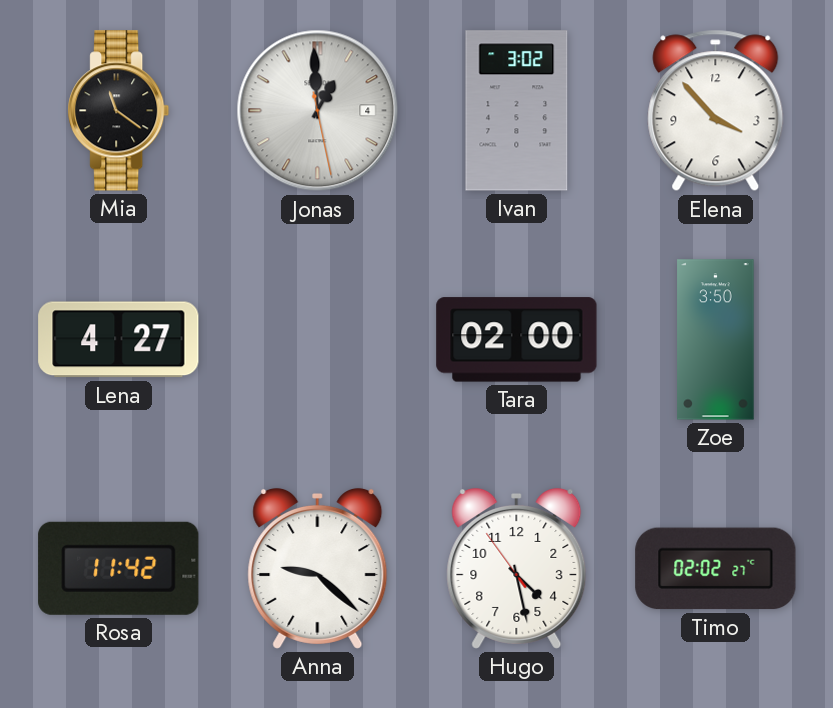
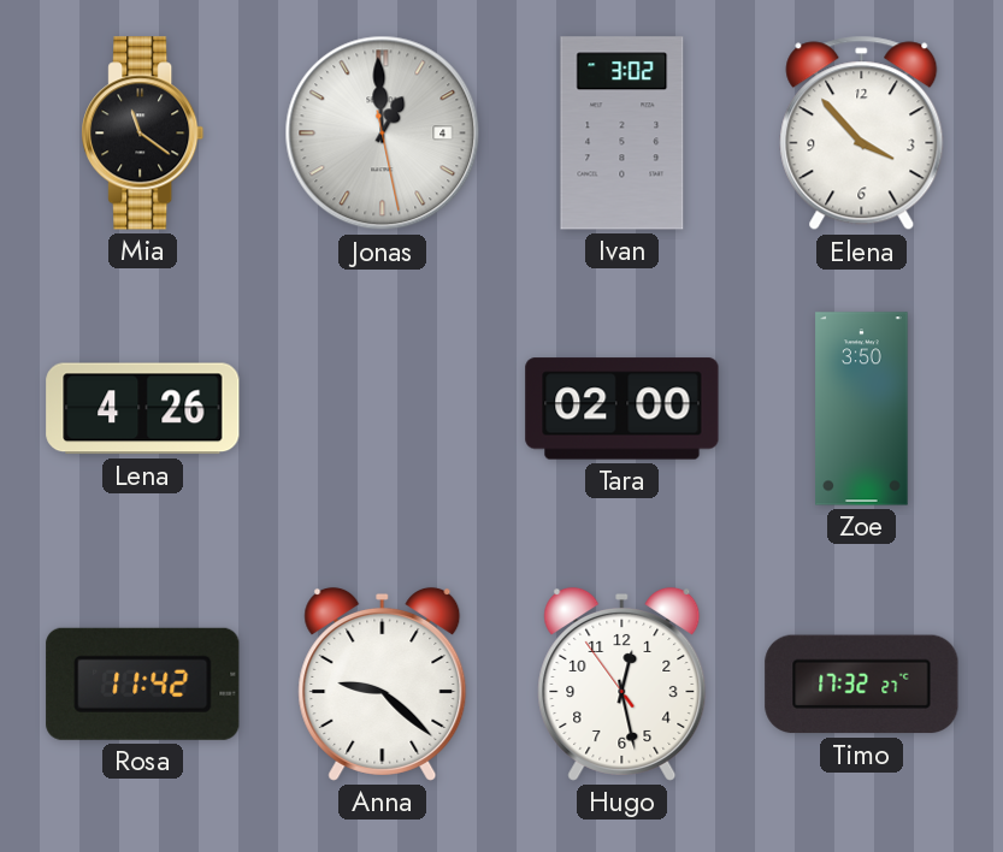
Lena: 4:27 -> 4:26
Hugo: 4:27 -> 12:27
Timo: 02:02 -> 17:32
